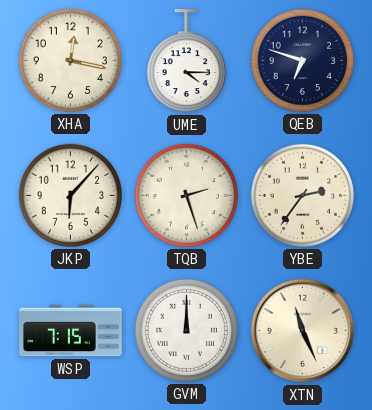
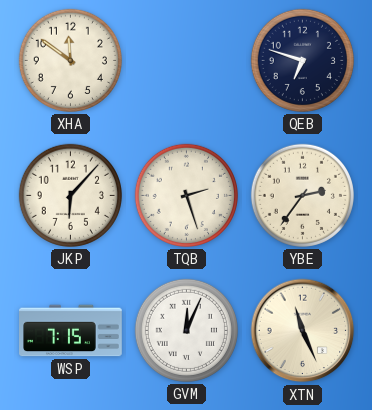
XHA: 12:17 -> 11:51
UME: 4:15 -> none
GVM: 12:00 -> 12:04
